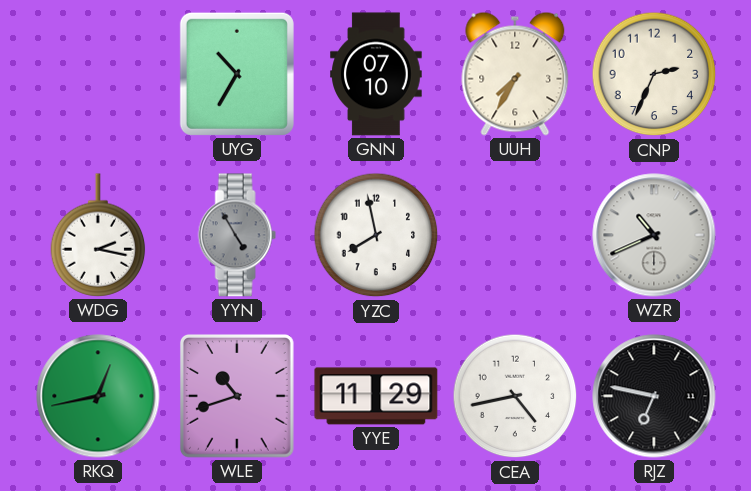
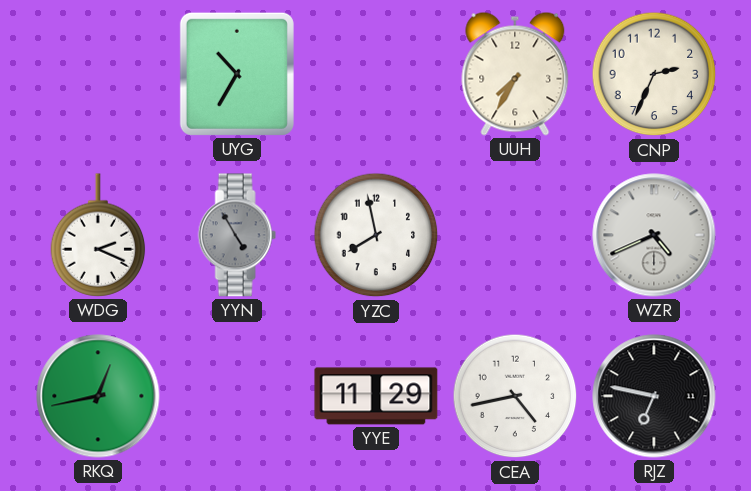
GNN: 07:10 -> none
WDG: 2:17 -> 2:19
WZR: 10:41 -> 4:41
WLE: 10:42 -> none
